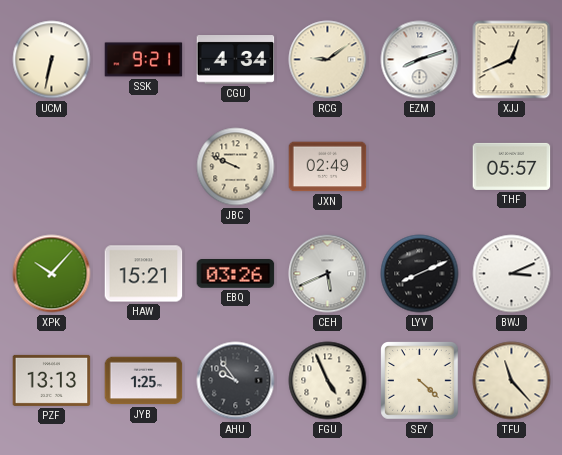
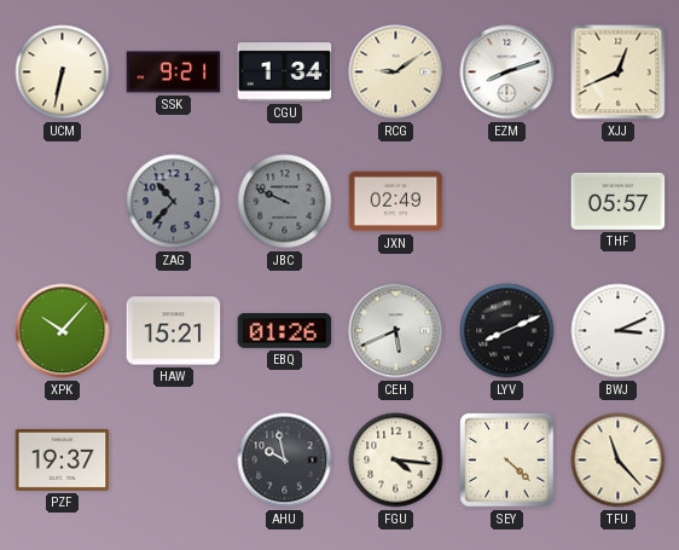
CGU: 4:34 -> 1:34
ZAG: none -> 10:37
JBC dial: cream -> grey
EBQ: 03:26 -> 01:26
PZF: 13:13 -> 19:37
JYB: 1:25 -> none
AHU: 9:54 -> 9:58
FGU: 4:56 -> 4:16
